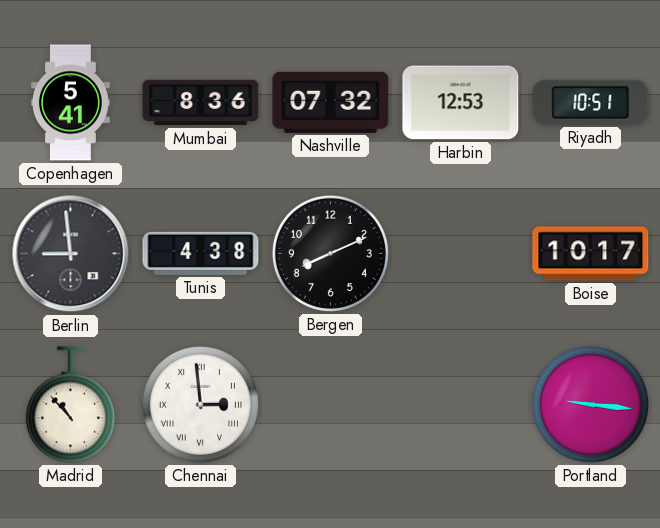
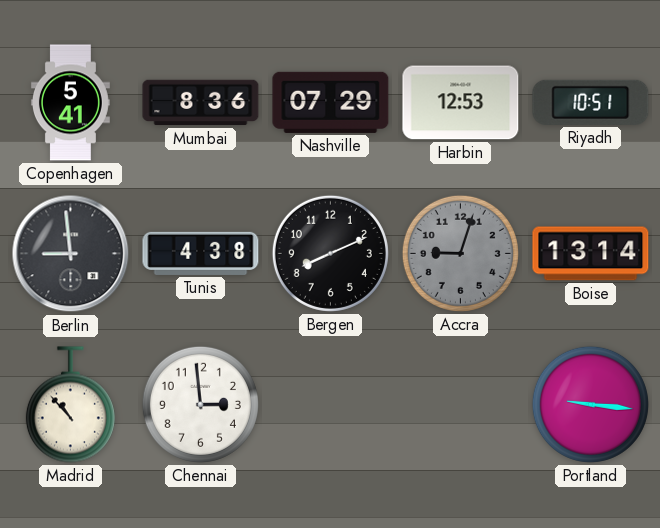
Nashville: 07:32 -> 07:29
Accra: none -> 9:03
Boise: 10:17 -> 13:14
Chennai numerals: Roman -> Arabic
